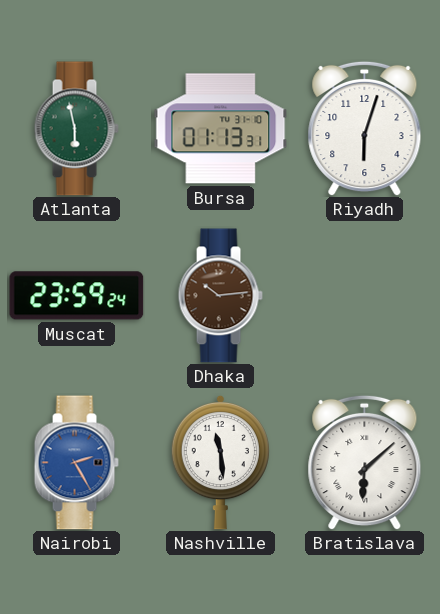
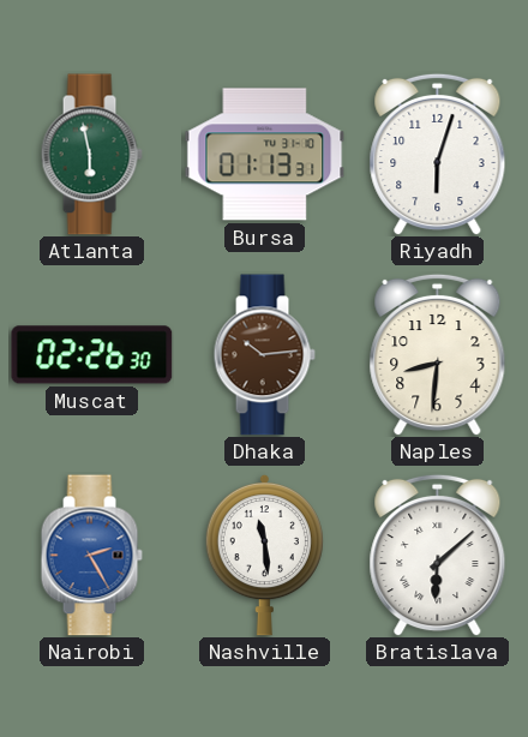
Muscat: 23:59 -> 02:26
Naples: none -> 8:31
